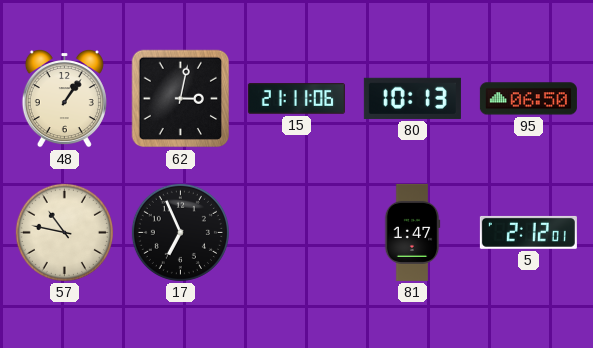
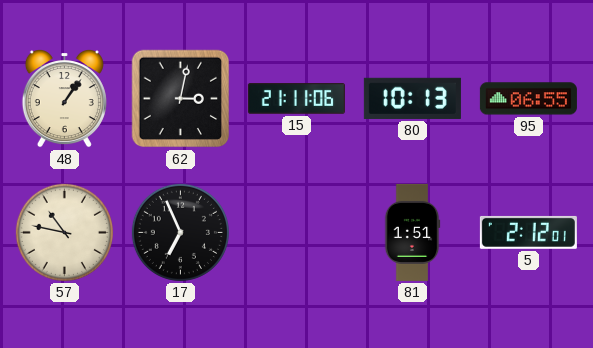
95: 06:50 -> 06:55
81: 1:47 -> 1:51
